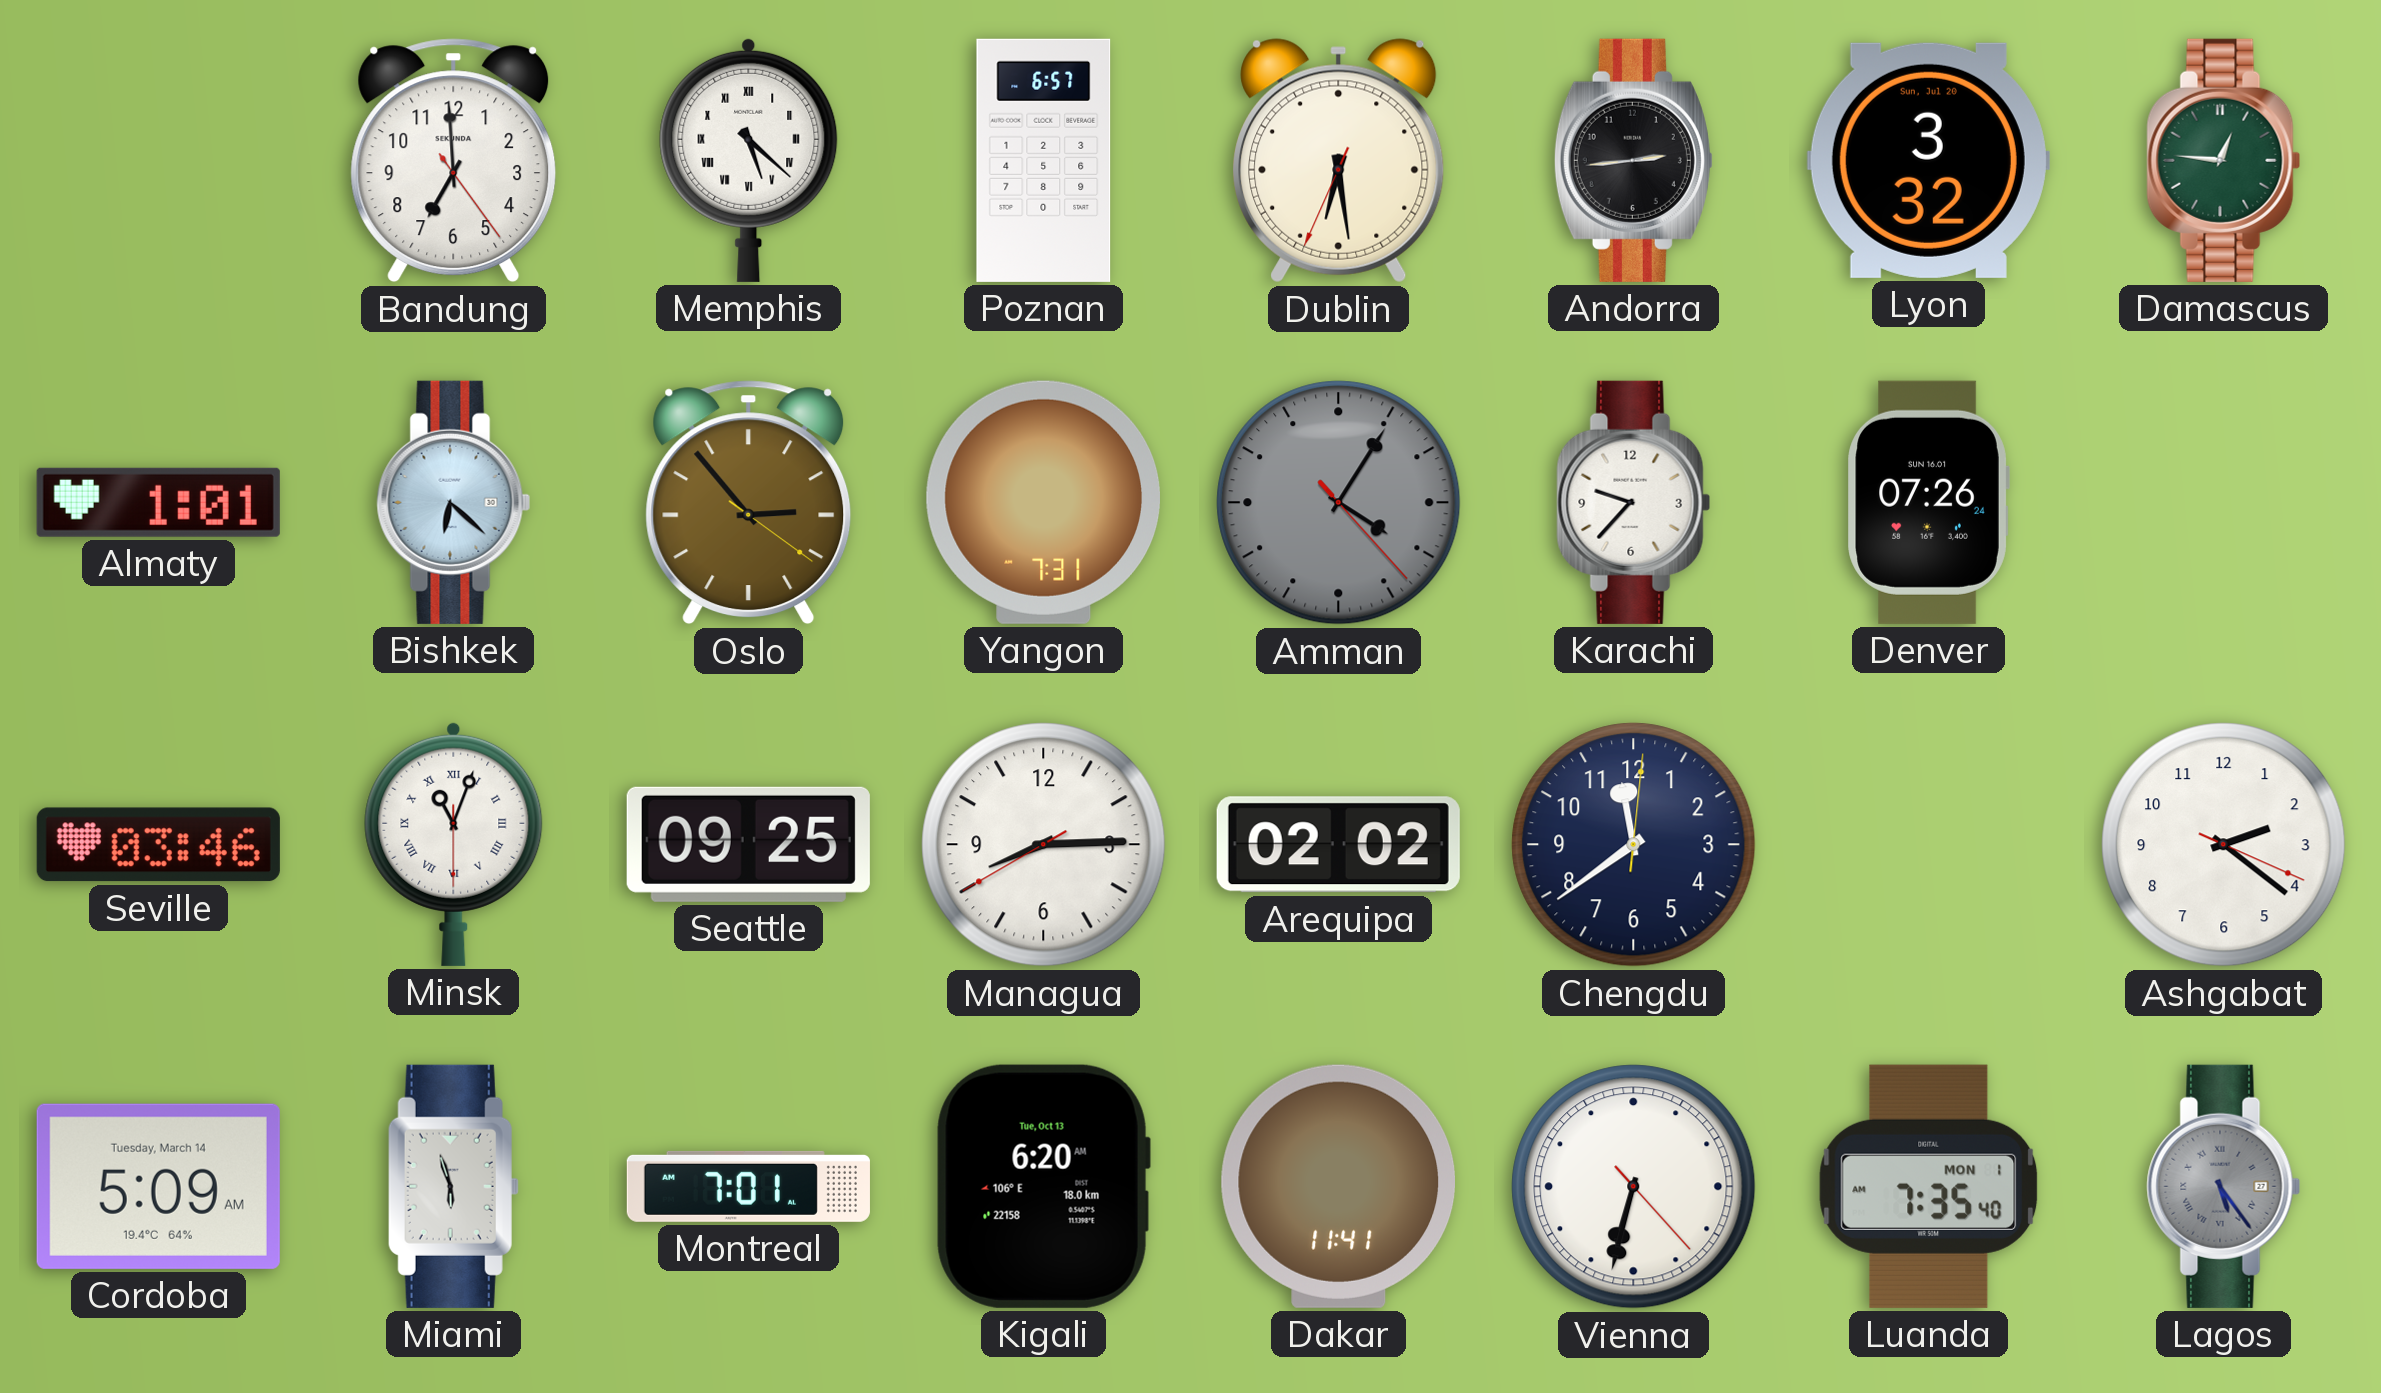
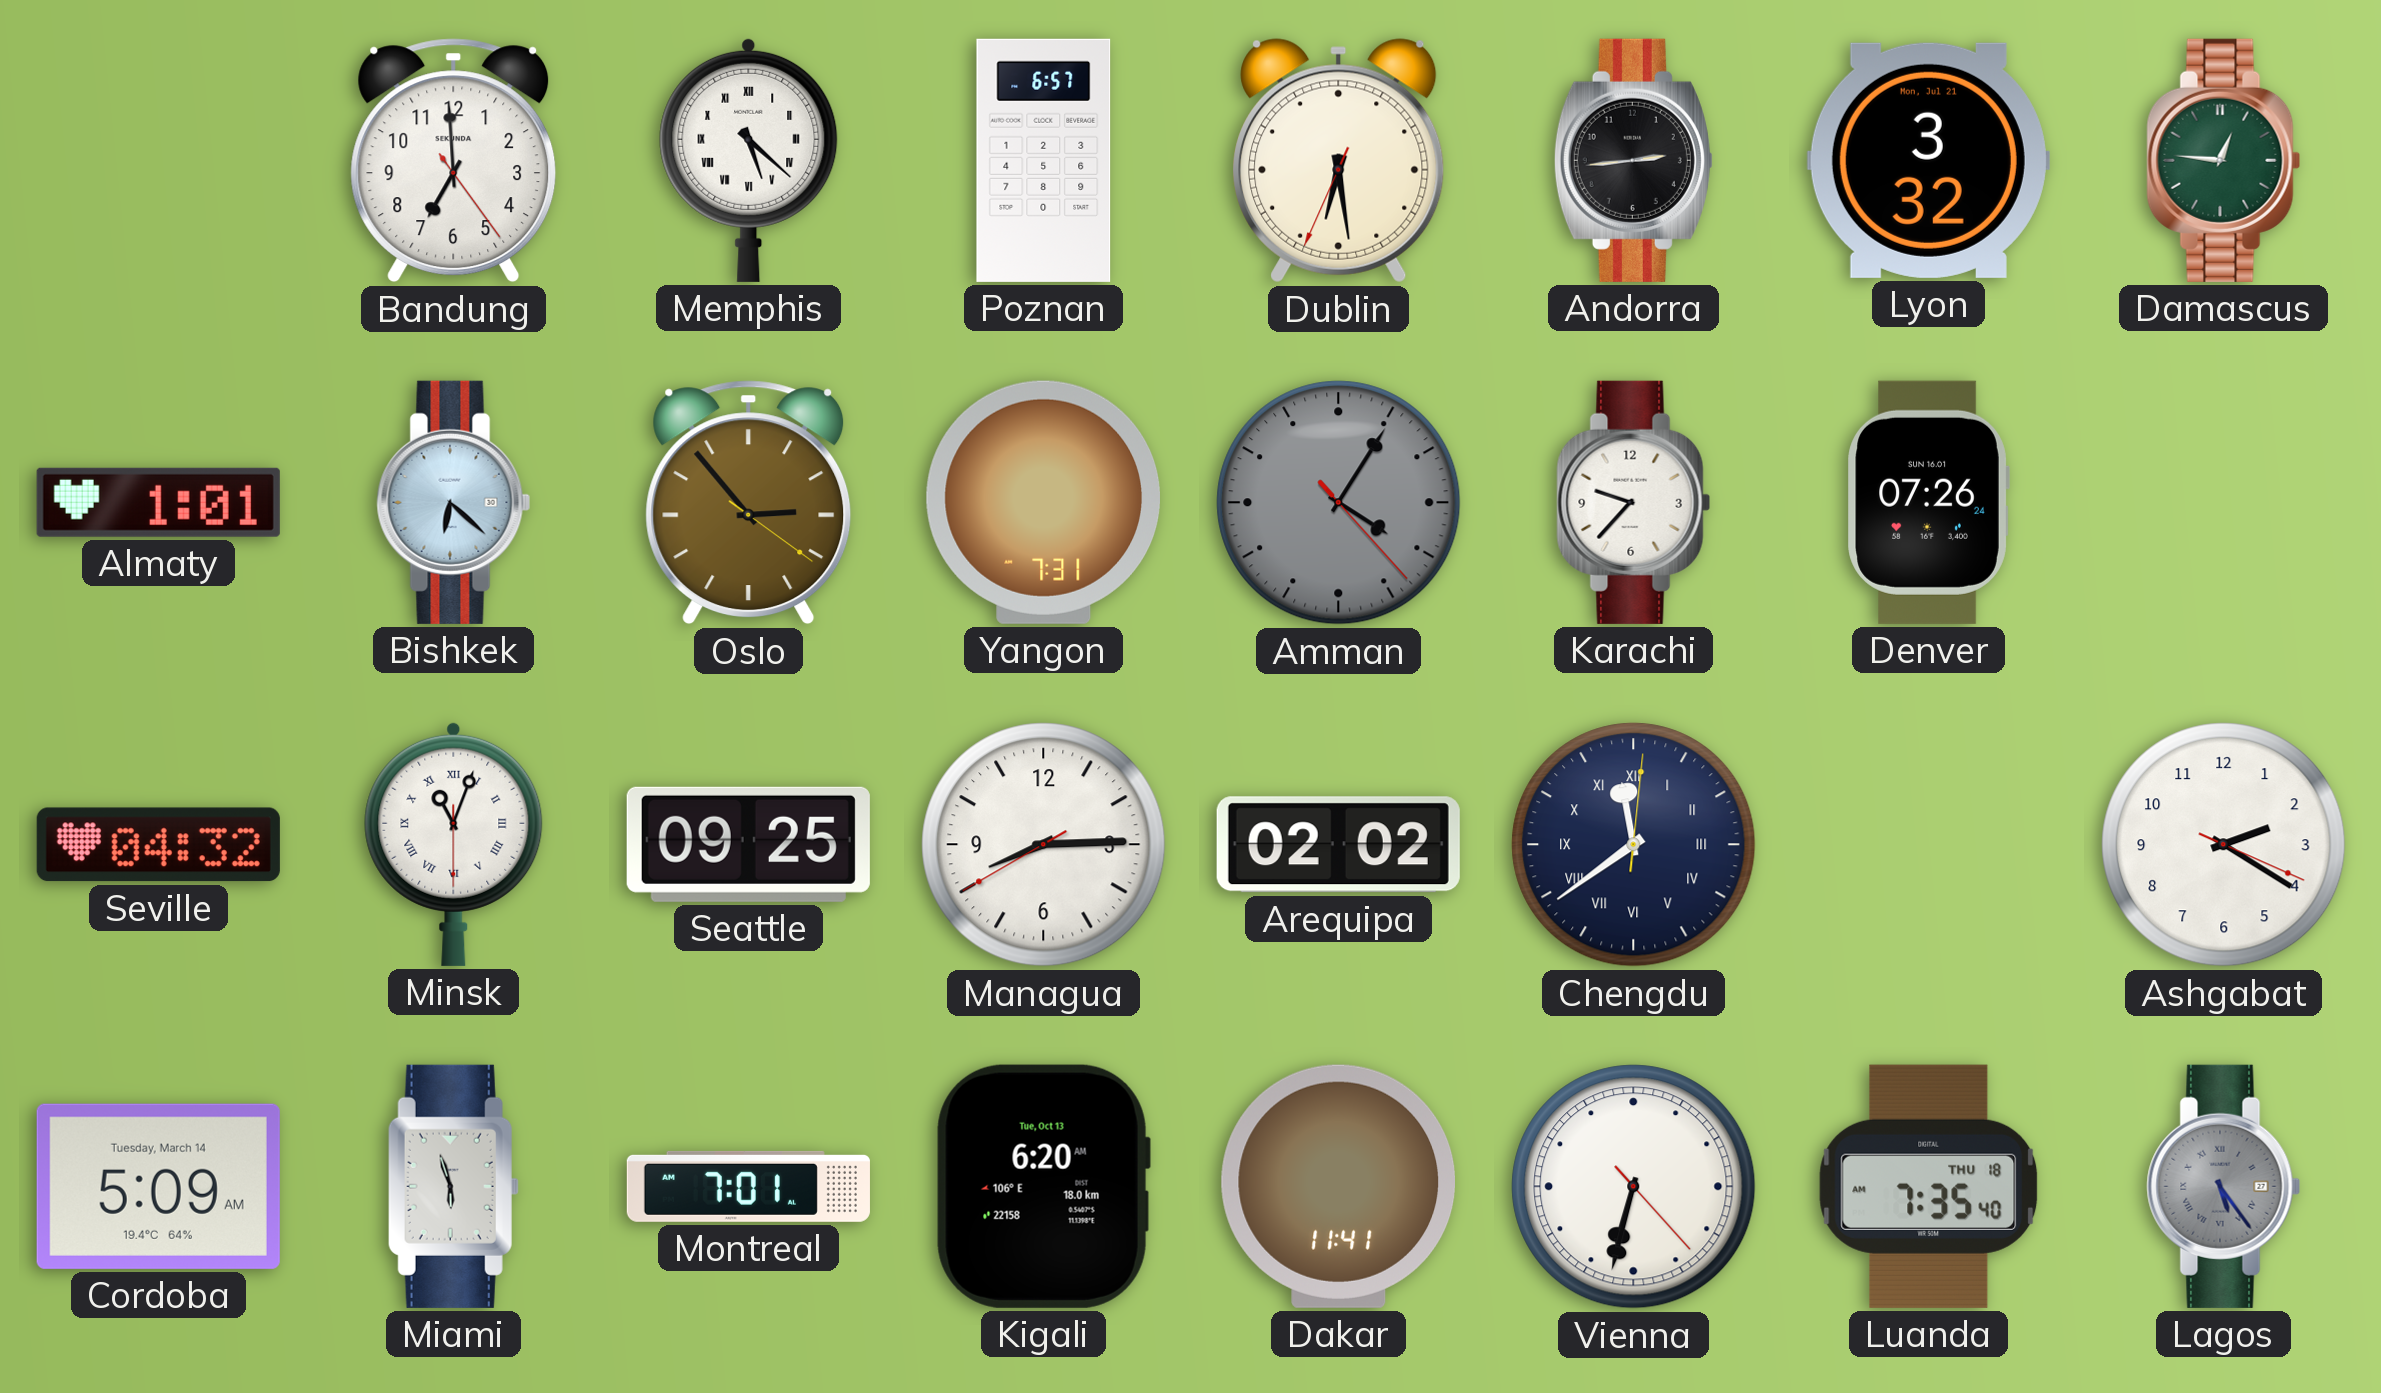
Lyon date: Sun, Jul 20 -> Mon, Jul 21
Seville: 03:46 -> 04:32
Chengdu numerals: Arabic -> Roman
Ashgabat: 2:21 -> 2:20
Luanda date: MON 1 -> THU 18
